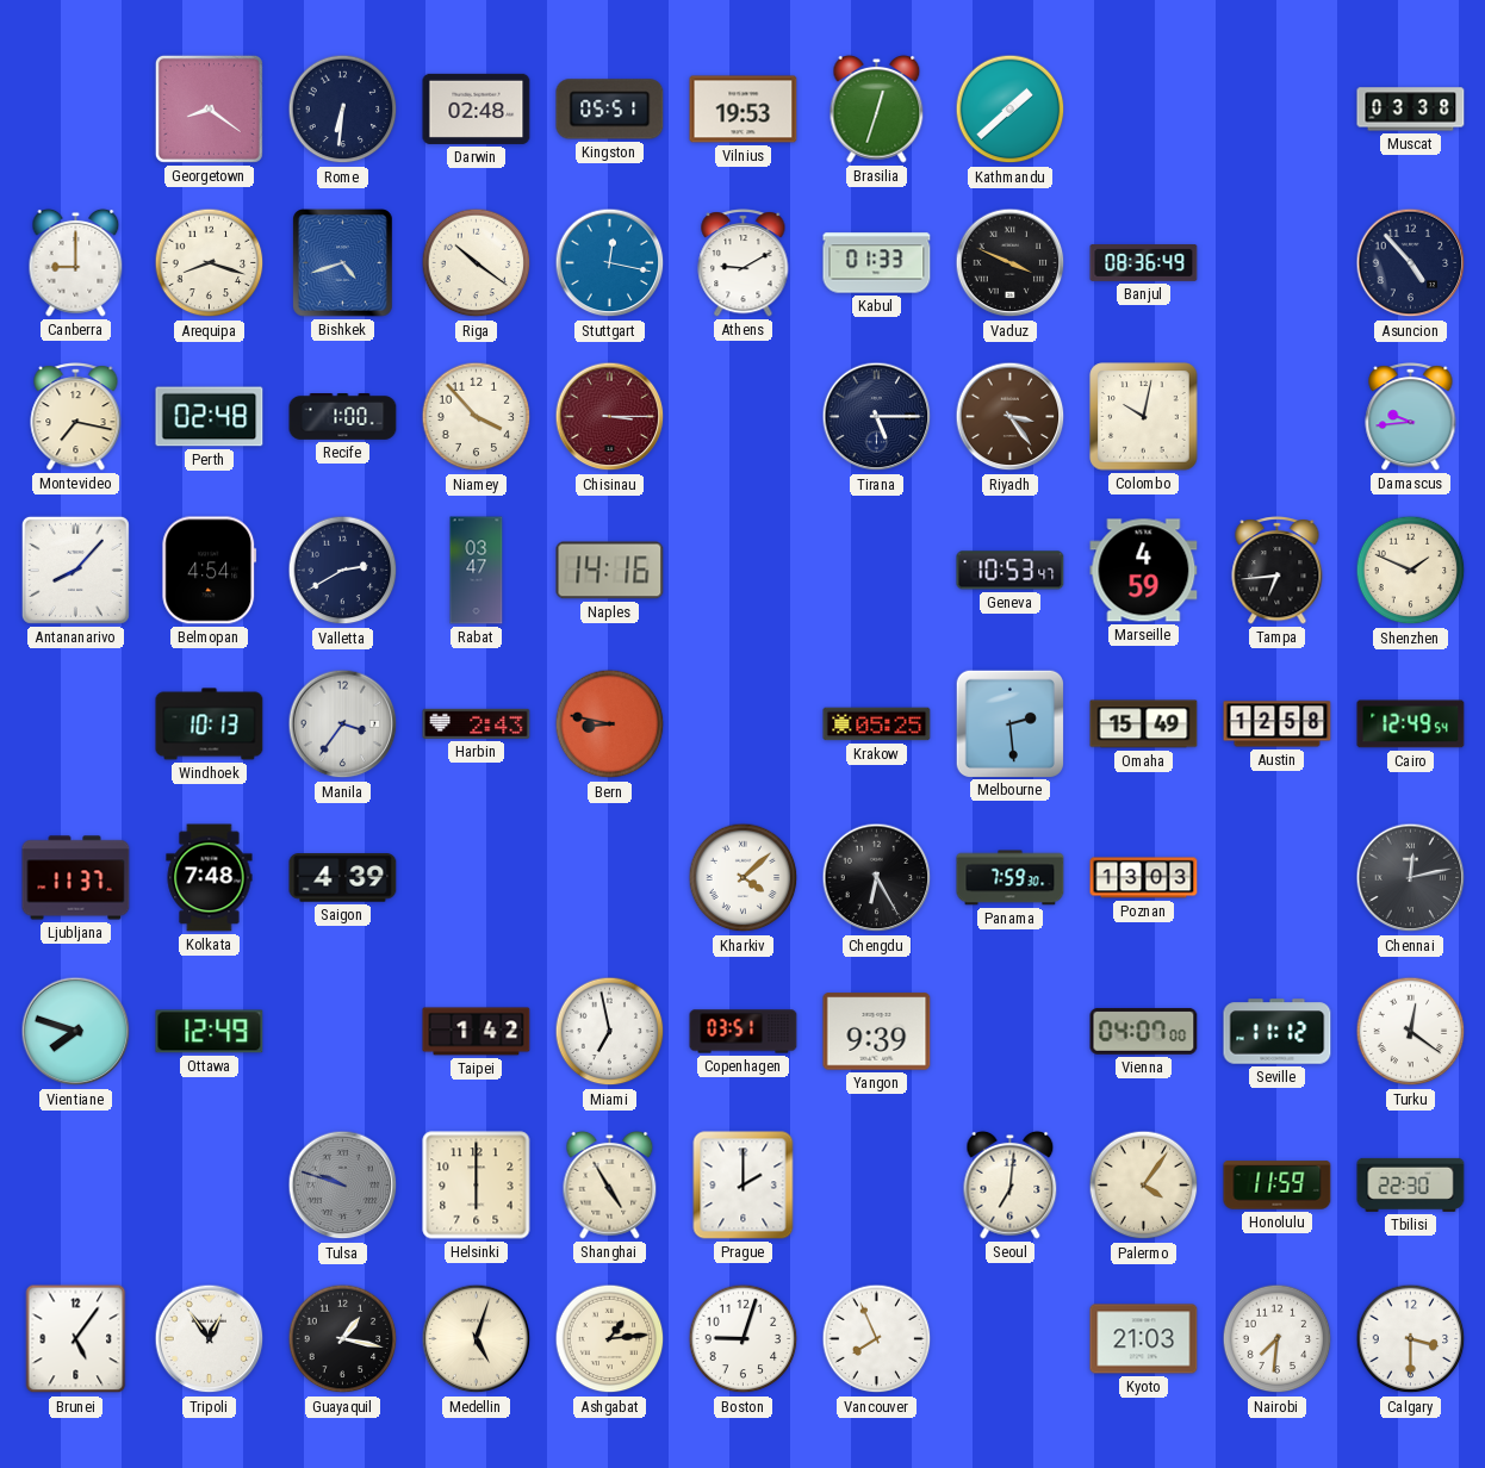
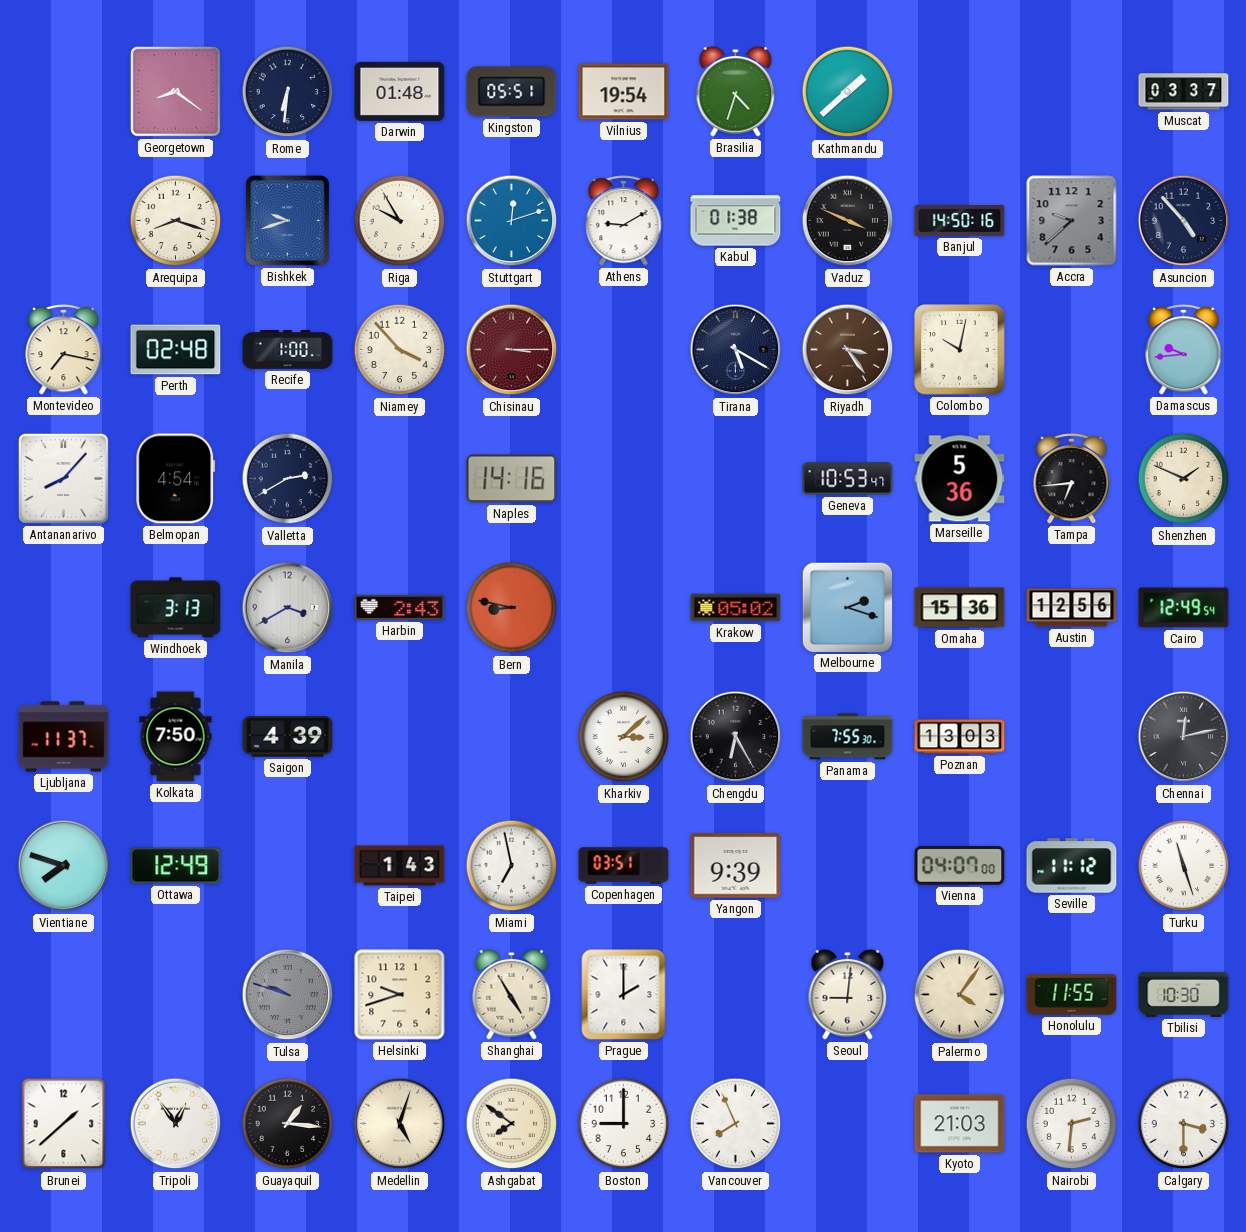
Darwin: 02:48 -> 01:48
Vilnius: 19:53 -> 19:54
Brasilia: 12:33 -> 4:33
Muscat: 03:38 -> 03:37
Canberra: 9:00 -> none
Bishkek: 4:42 -> 9:42
Riga: 10:21 -> 9:55
Stuttgart: 12:17 -> 12:12
Kabul: 01:33 -> 01:38
Banjul: 08:36 -> 14:50
Accra: none -> 9:38
Tirana: 5:15 -> 5:20
Rabat: 03:47 -> none
Marseille: 4:59 -> 5:36
Windhoek: 10:13 -> 3:13
Manila: 3:36 -> 3:40
Krakow: 05:25 -> 05:02
Melbourne: 2:29 -> 2:18
Omaha: 15:49 -> 15:36
Austin: 12:58 -> 12:56
Kolkata: 7:48 -> 7:50
Kharkiv: 4:08 -> 3:08
Panama: 7:59 -> 7:55
Taipei: 1:42 -> 1:43
Turku: 12:21 -> 11:27
Helsinki: 6:00 -> 9:42
Seoul: 7:01 -> 9:01
Honolulu: 11:59 -> 11:55
Tbilisi: 22:30 -> 10:30
Brunei: 5:06 -> 1:38
Guayaquil: 1:17 -> 1:16
Ashgabat: 1:14 -> 7:51
Boston: 9:03 -> 9:00
Nairobi: 7:31 -> 2:31
